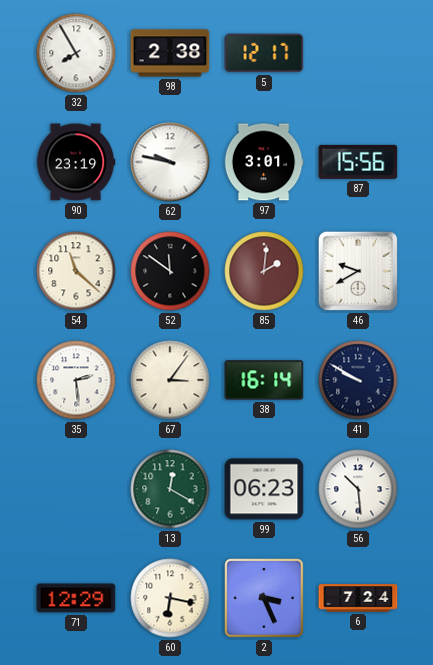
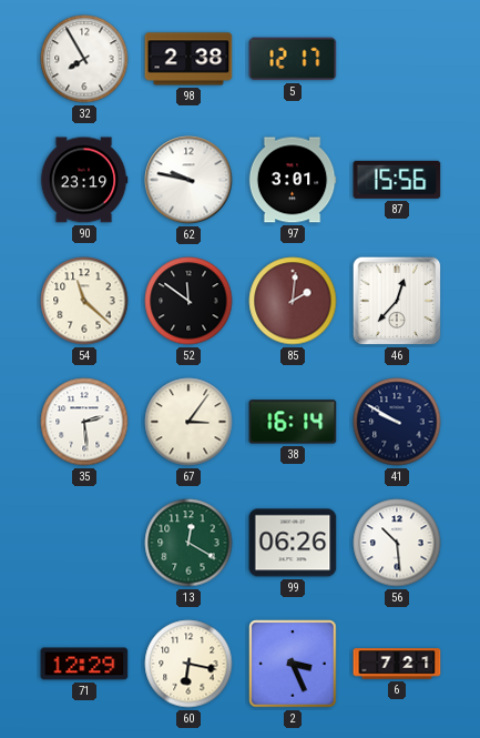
46: 9:40 -> 12:37
99: 06:23 -> 06:26
6: 7:24 -> 7:21
